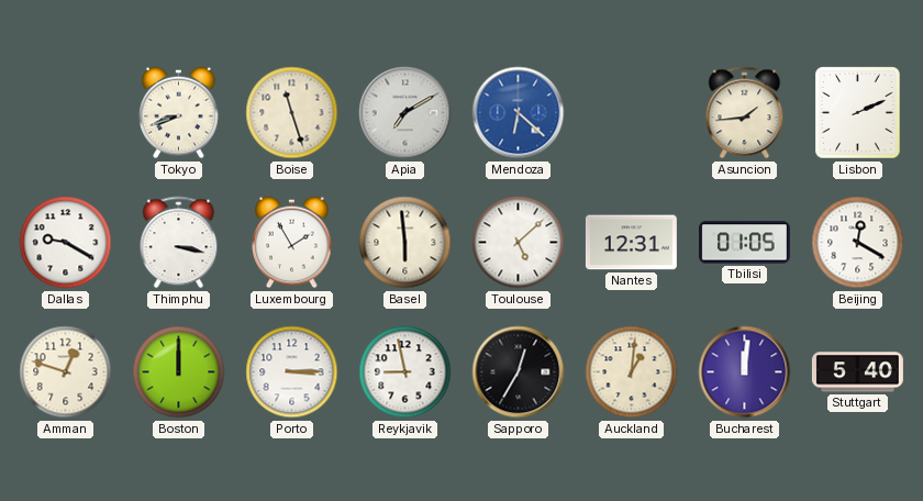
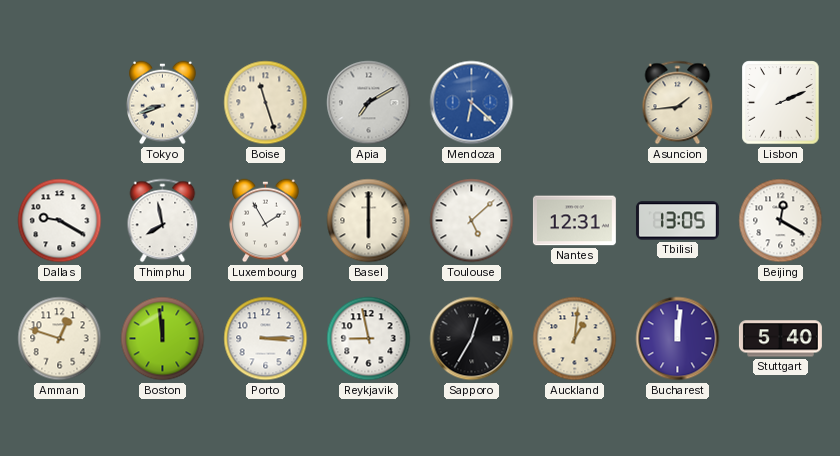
Thimphu: 3:17 -> 7:58
Basel: 5:59 -> 6:00
Tbilisi: 01:05 -> 13:05
Boston: 12:00 -> 11:59
